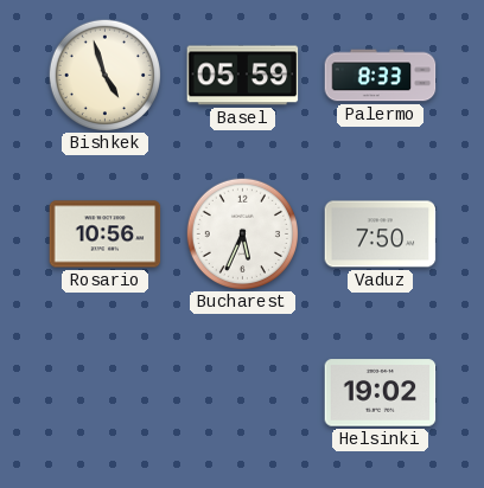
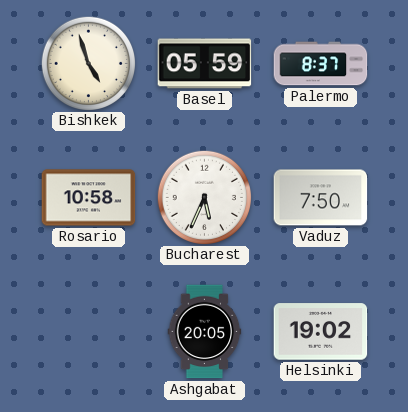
Palermo: 8:33 -> 8:37
Rosario: 10:56 -> 10:58
Ashgabat: none -> 20:05
